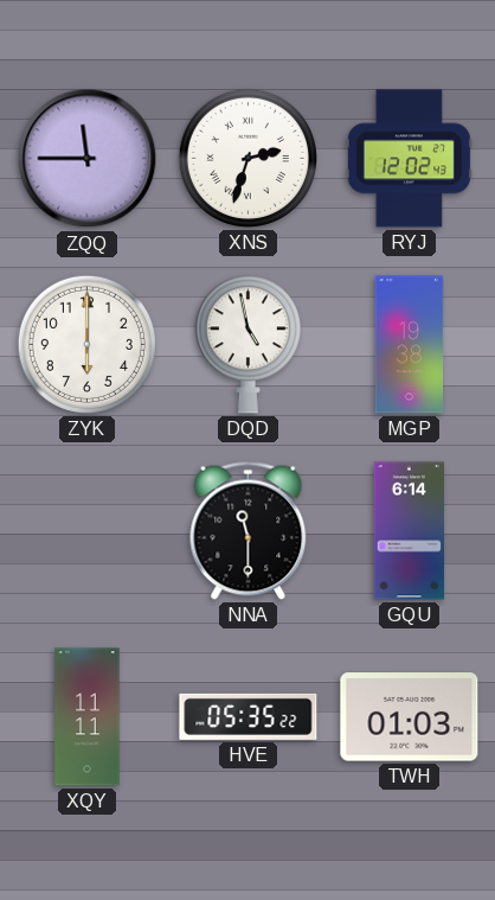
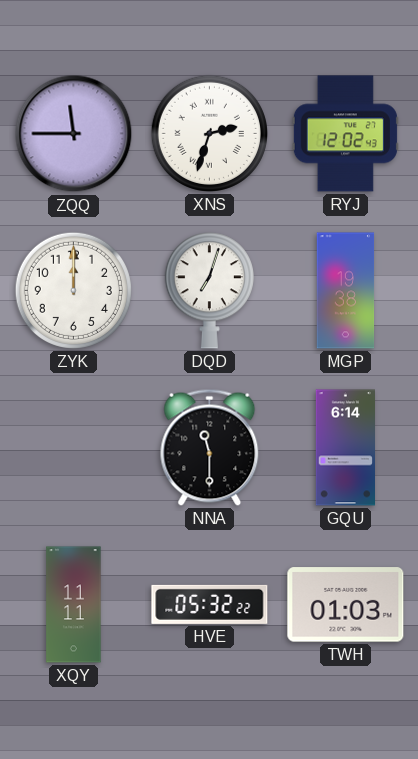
ZYK: 6:00 -> 12:00
DQD: 4:58 -> 7:03
HVE: 05:35 -> 05:32
